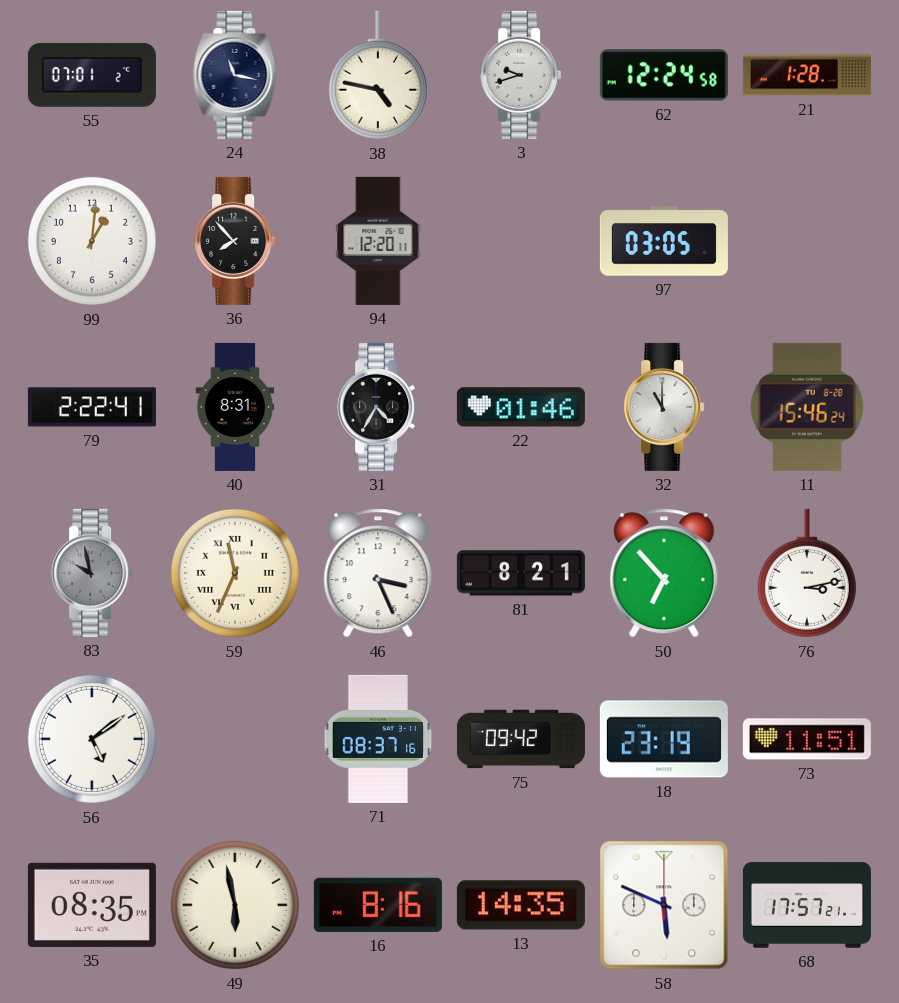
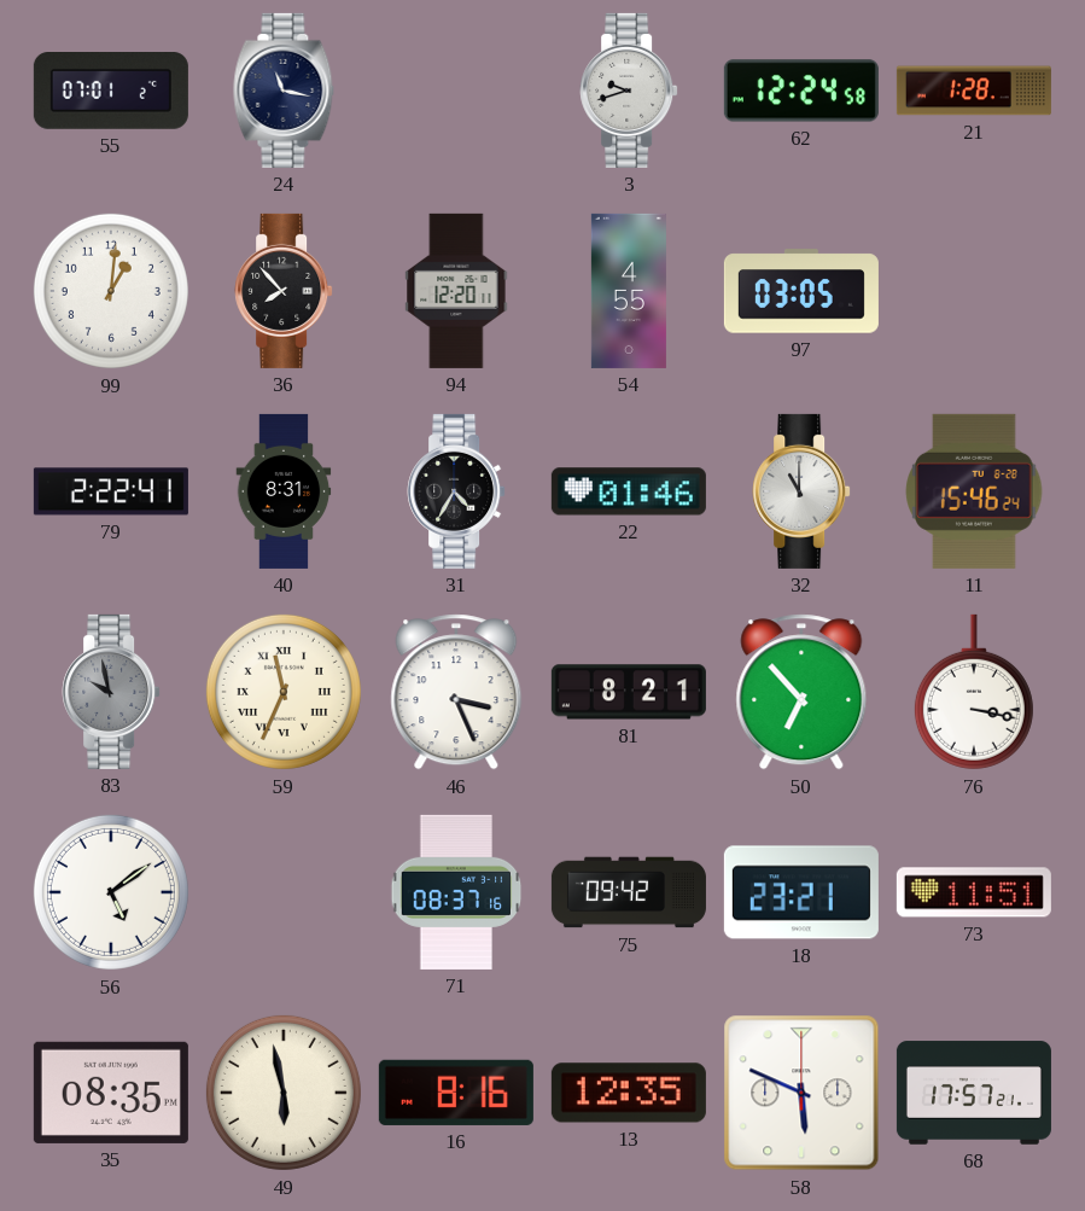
38: 4:47 -> none
54: none -> 4:55
76: 3:13 -> 3:17
18: 23:19 -> 23:21
13: 14:35 -> 12:35
